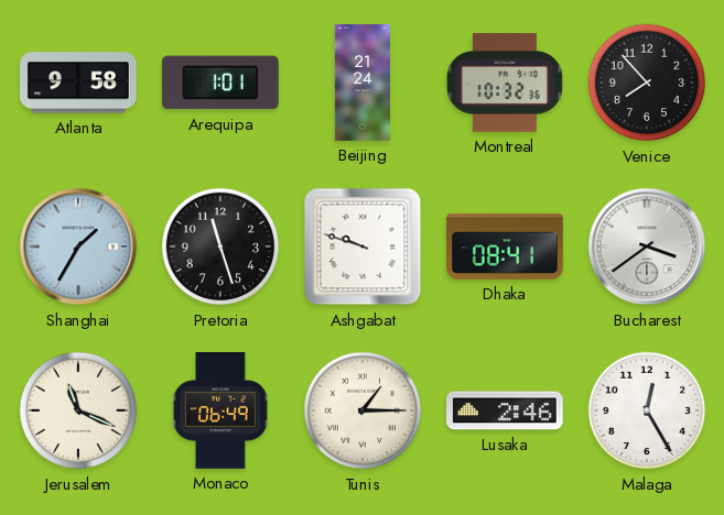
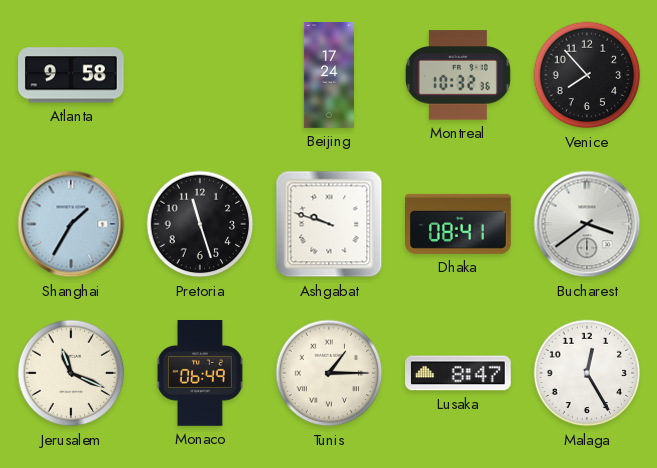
Arequipa: 1:01 -> none
Beijing: 21:24 -> 17:24
Lusaka: 2:46 -> 8:47
